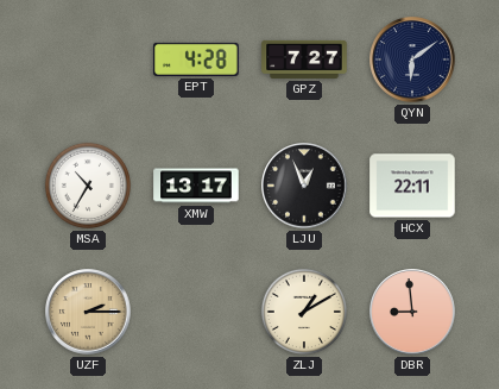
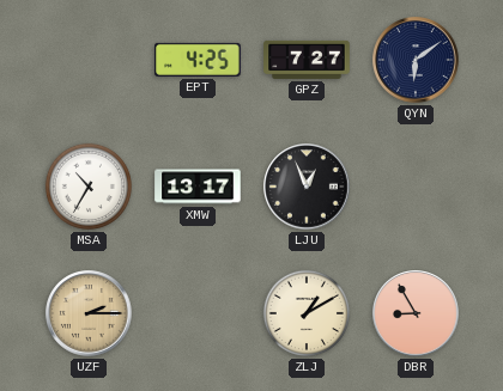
EPT: 4:28 -> 4:25
HCX: 22:11 -> none
DBR: 8:59 -> 8:55
